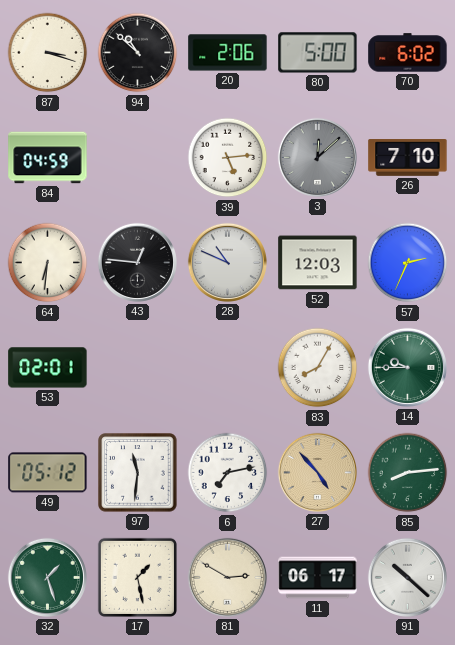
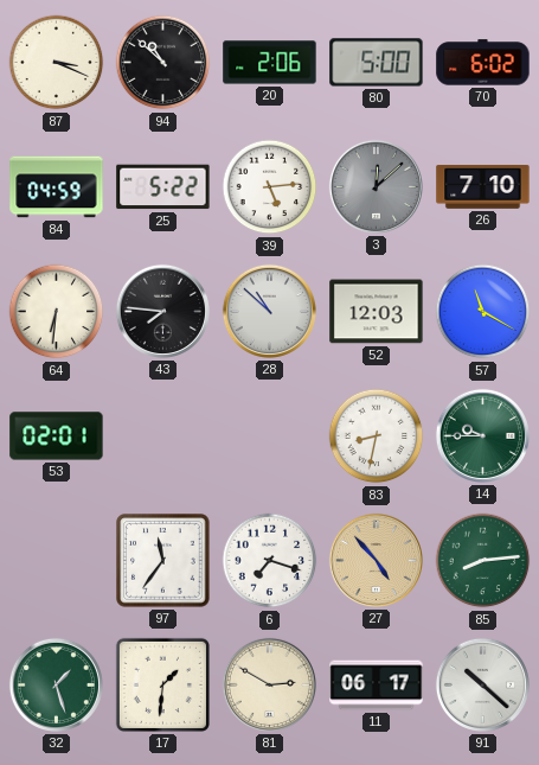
87: 3:18 -> 3:19
25: none -> 5:22
43: 12:46 -> 7:46
28: 10:49 -> 10:52
57: 2:34 -> 11:20
83: 8:05 -> 8:32
49: 05:12 -> none
97: 11:31 -> 11:36
6: 7:13 -> 7:18
17: 1:28 -> 1:31
